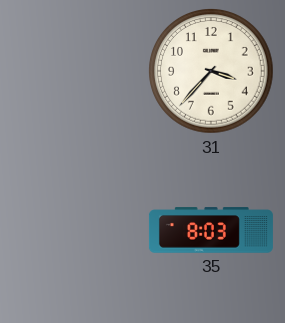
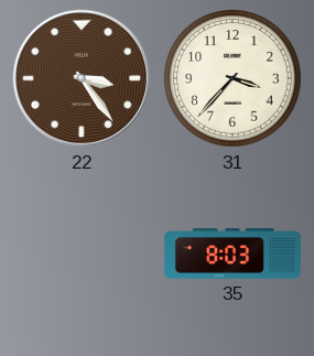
22: none -> 3:24
